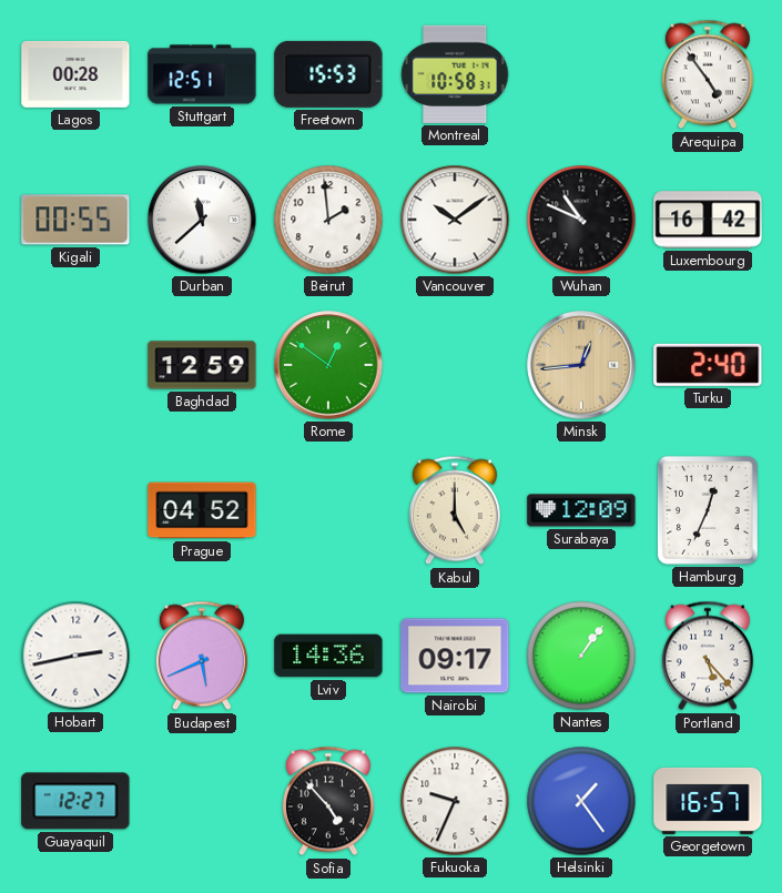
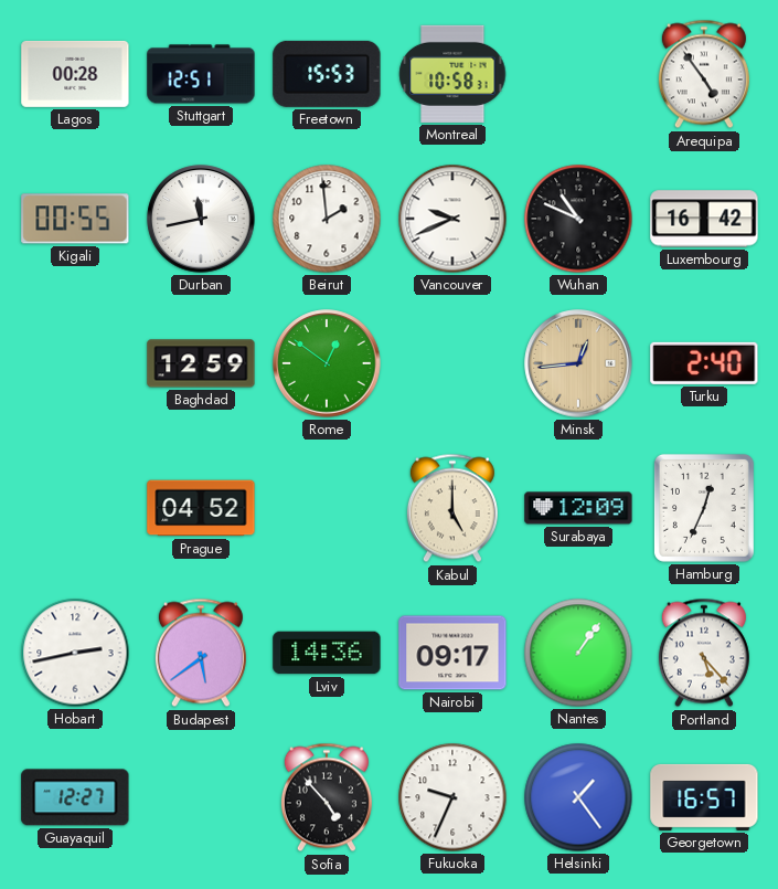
Durban: 11:38 -> 11:43
Vancouver: 10:09 -> 9:41
Budapest: 5:41 -> 5:39
